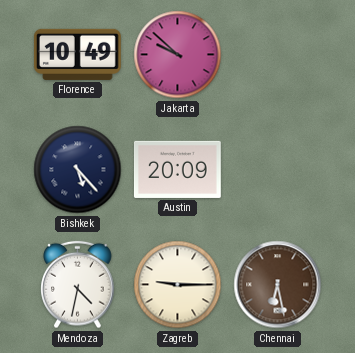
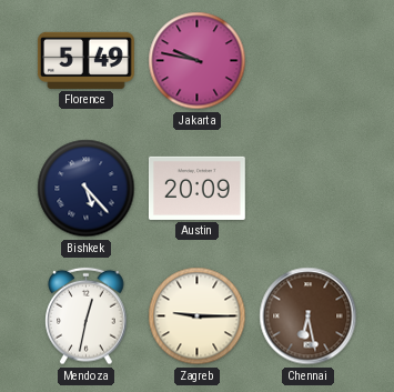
Florence: 10:49 -> 5:49
Jakarta: 9:52 -> 9:47
Mendoza: 4:32 -> 12:32
